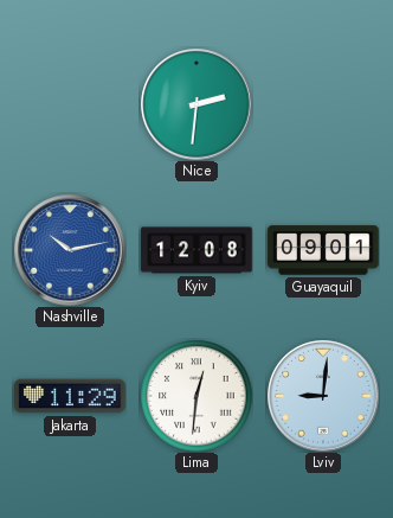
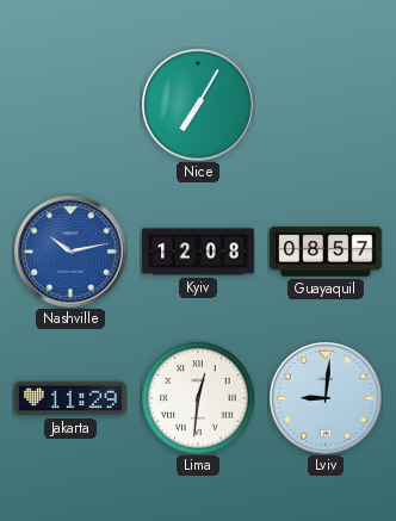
Nice: 2:31 -> 7:05
Guayaquil: 09:01 -> 08:57
